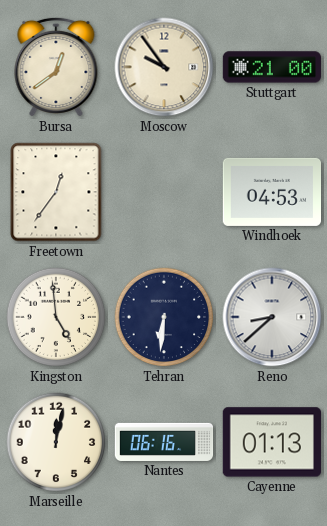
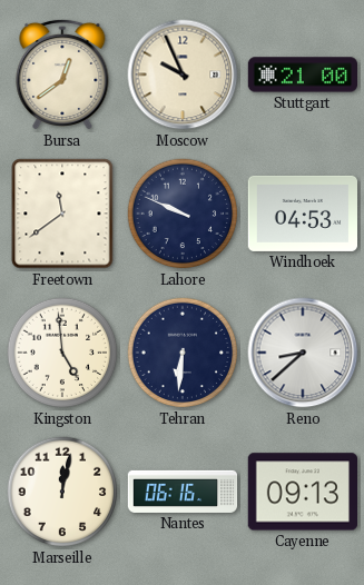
Moscow: 9:54 -> 9:56
Freetown: 12:36 -> 11:39
Lahore: none -> 9:49
Cayenne: 01:13 -> 09:13
